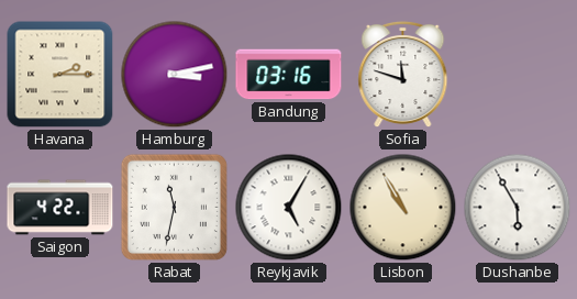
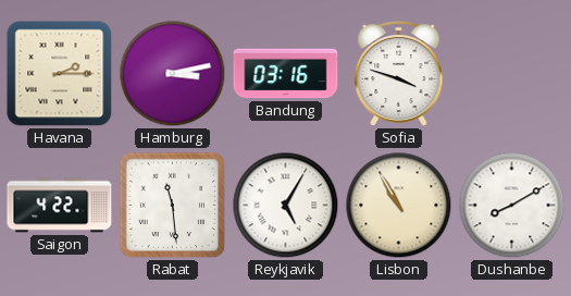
Sofia: 11:48 -> 3:48
Rabat: 11:32 -> 11:29
Dushanbe: 5:55 -> 8:10
